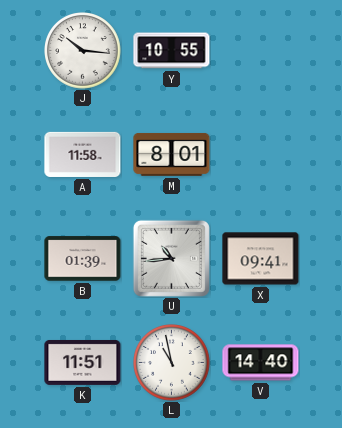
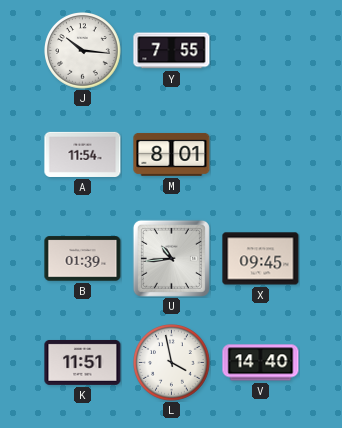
Y: 10:55 -> 7:55
A: 11:58 -> 11:54
X: 09:41 -> 09:45
L: 10:58 -> 3:58
